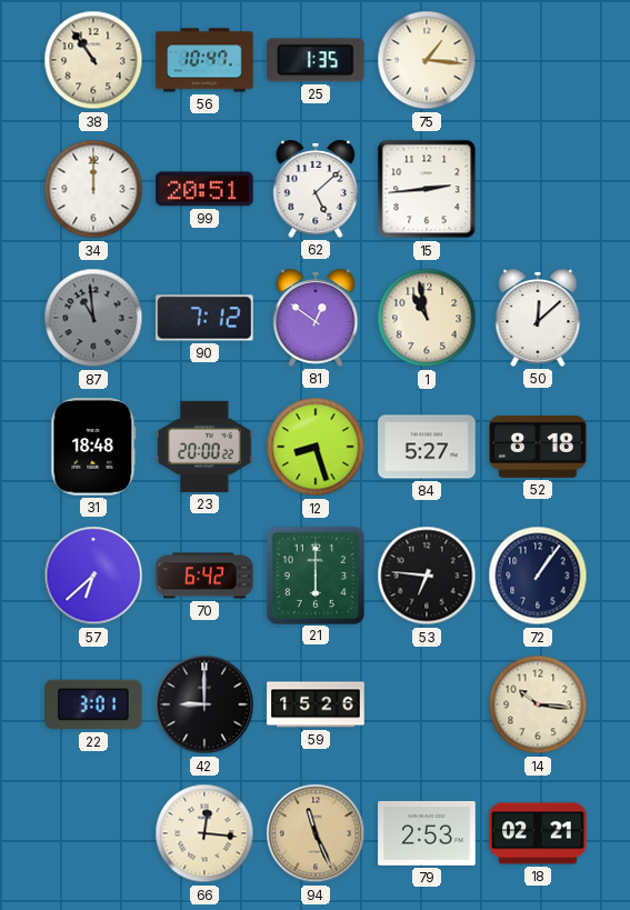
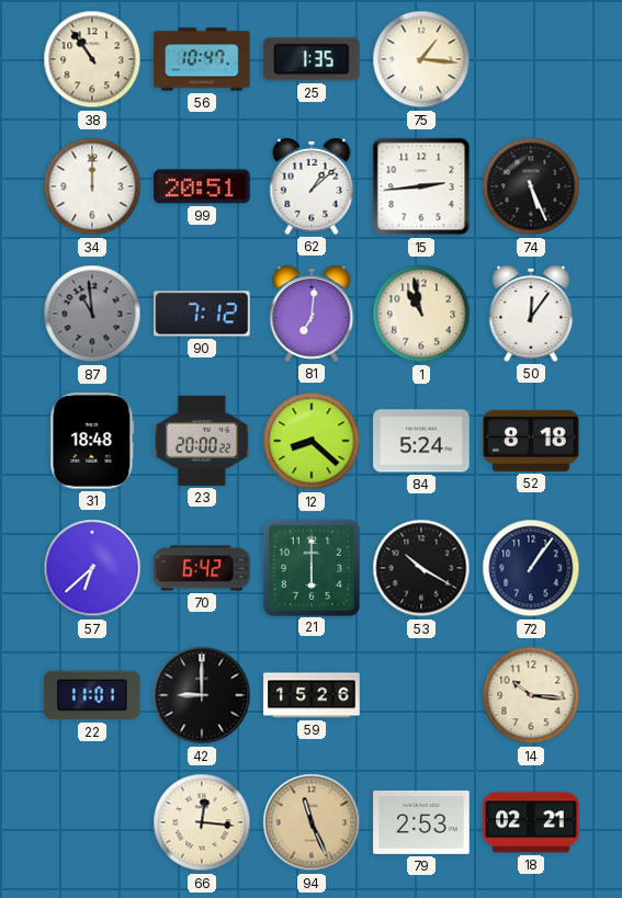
62: 5:08 -> 1:08
74: none -> 5:26
81: 12:51 -> 7:01
50: 12:08 -> 12:06
12: 8:27 -> 8:22
84: 5:27 -> 5:24
53: 6:46 -> 10:20
22: 3:01 -> 11:01
